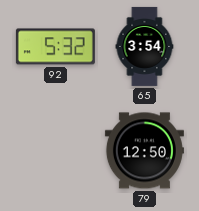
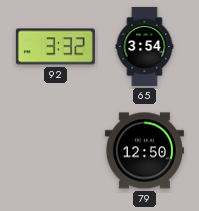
92: 5:32 -> 3:32
